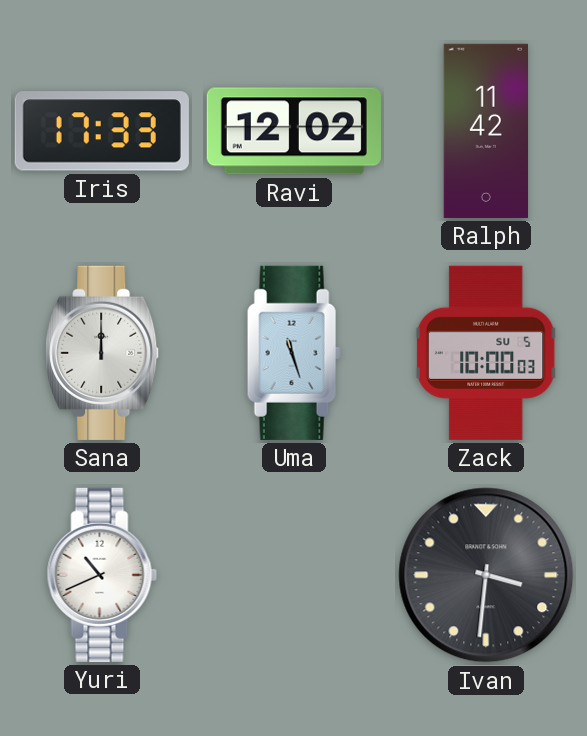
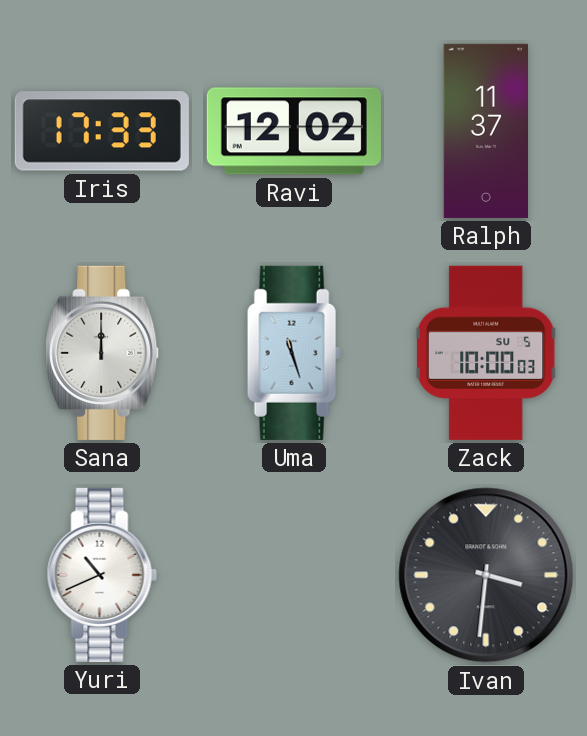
Ralph: 11:42 -> 11:37
